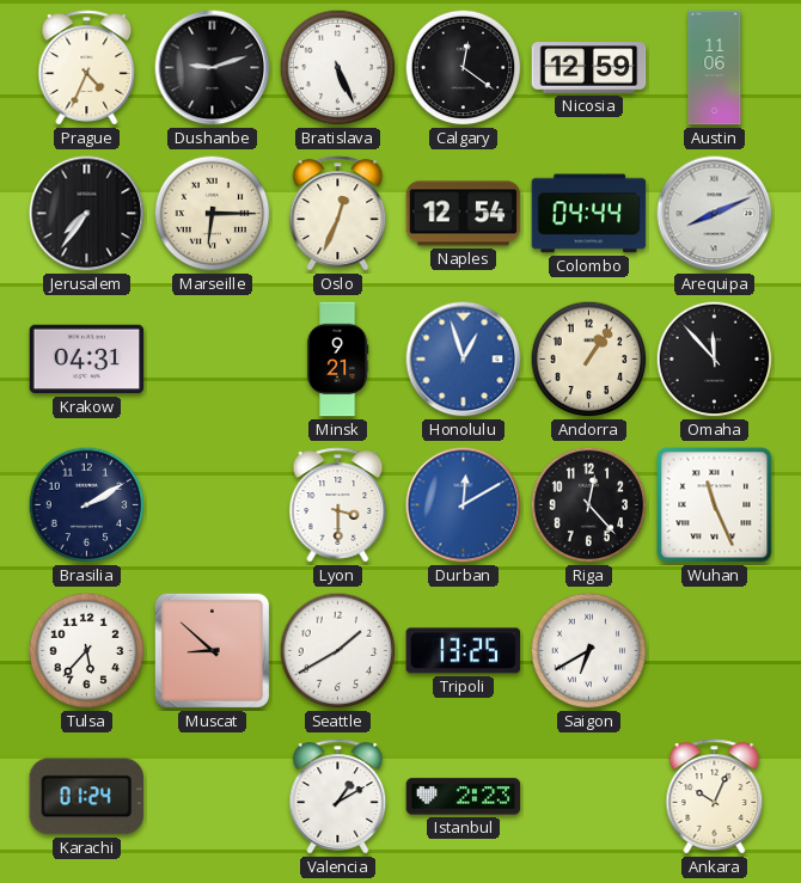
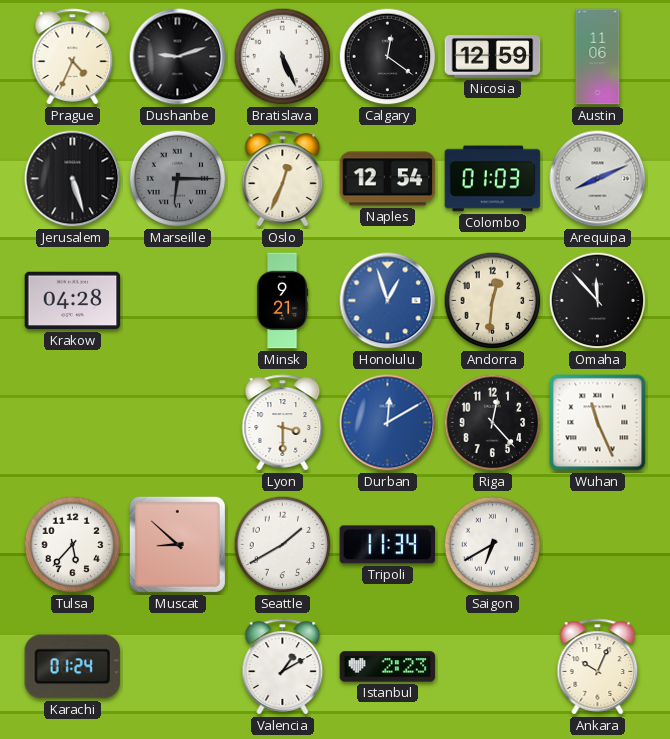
Jerusalem: 7:36 -> 5:27
Marseille dial: cream -> grey
Colombo: 04:44 -> 01:03
Krakow: 04:31 -> 04:28
Andorra: 1:06 -> 12:31
Brasilia: 2:10 -> none
Tripoli: 13:25 -> 11:34
